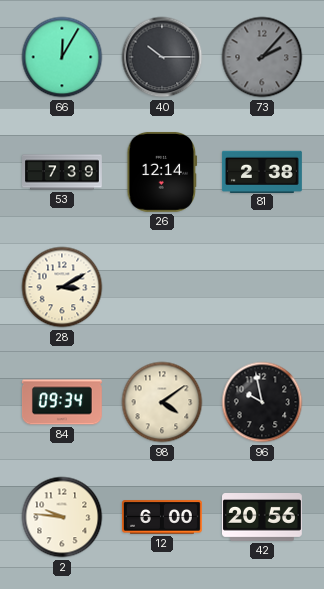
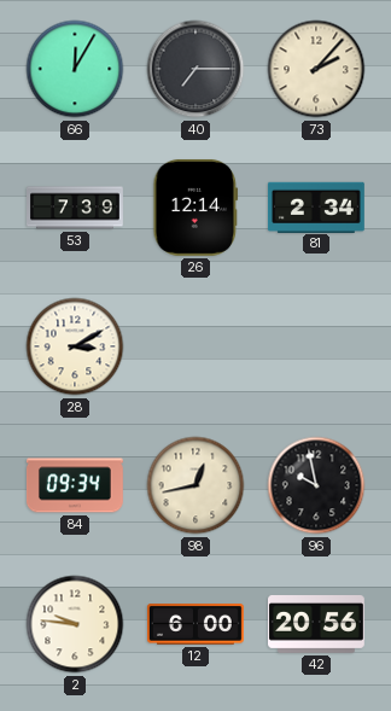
40: 10:15 -> 7:15
73 dial: grey -> cream
81: 2:38 -> 2:34
98: 4:09 -> 12:43
